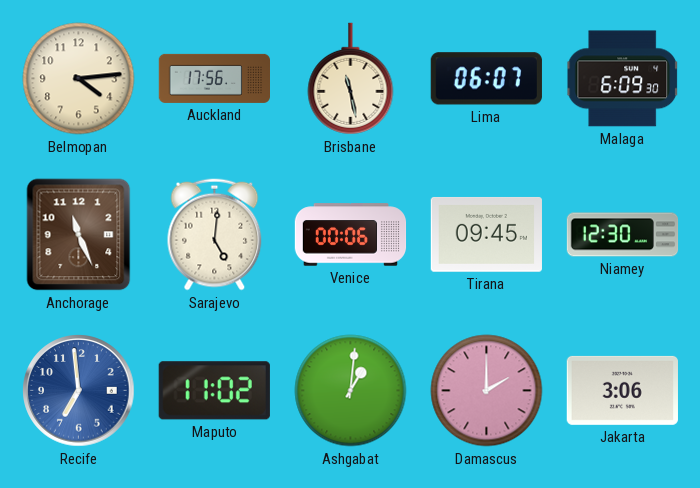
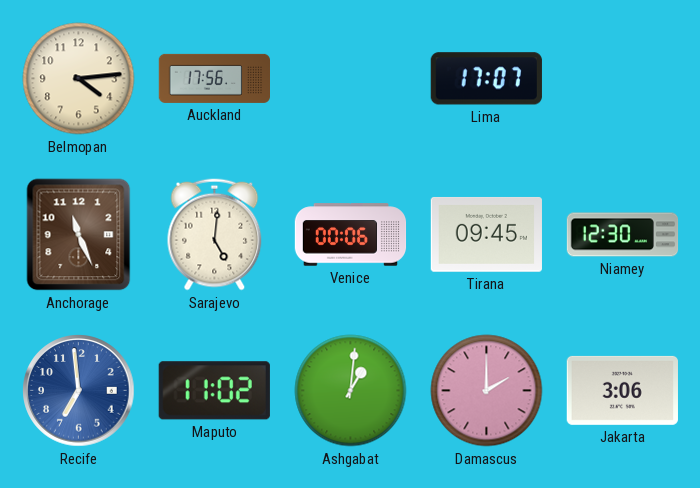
Brisbane: 11:28 -> none
Lima: 06:07 -> 17:07
Malaga: 6:09 -> none
